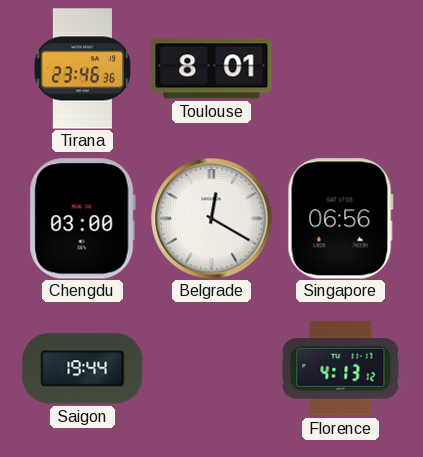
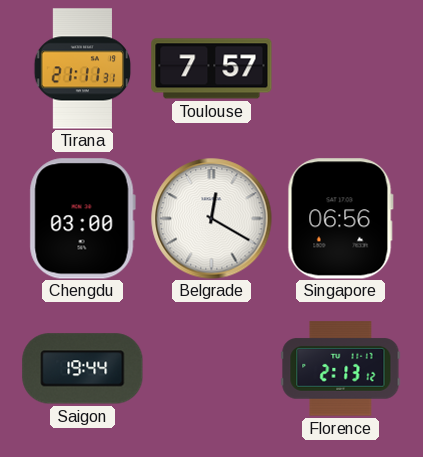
Tirana: 23:46 -> 21:11
Toulouse: 8:01 -> 7:57
Florence: 4:13 -> 2:13
